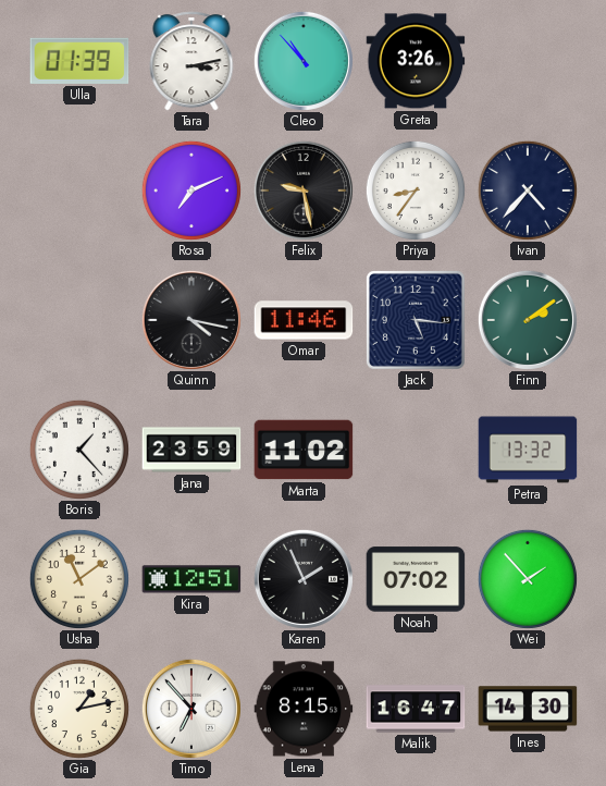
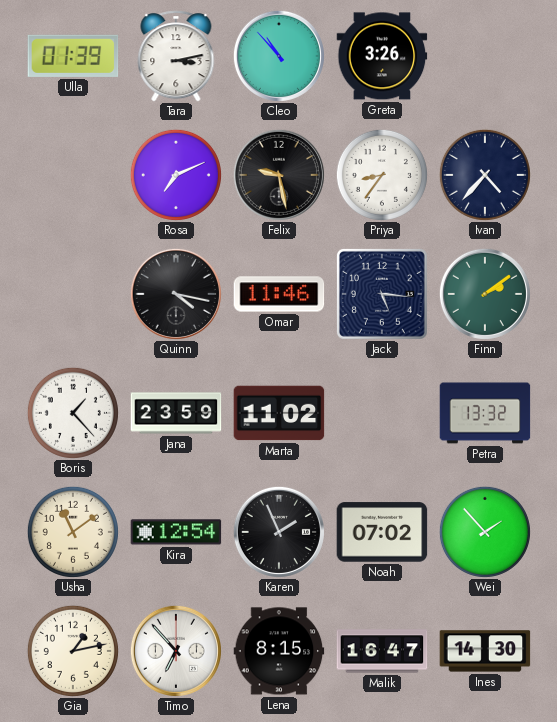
Kira: 12:51 -> 12:54
